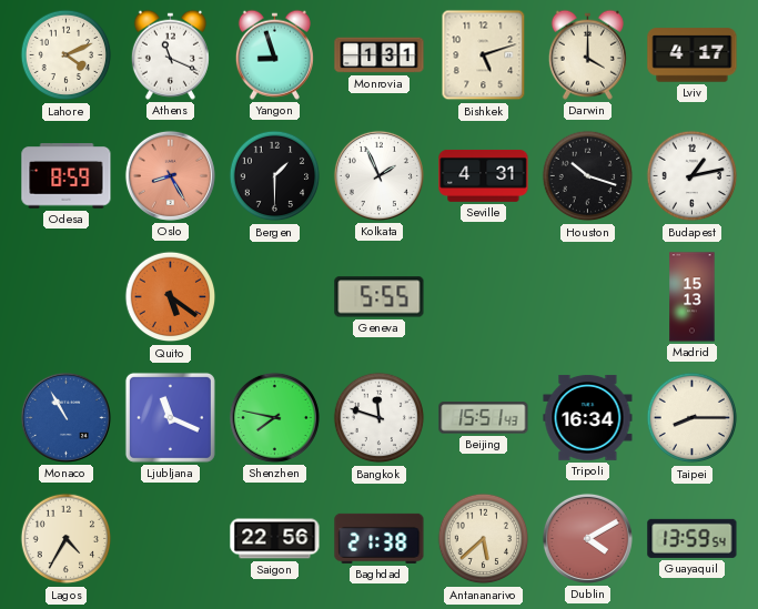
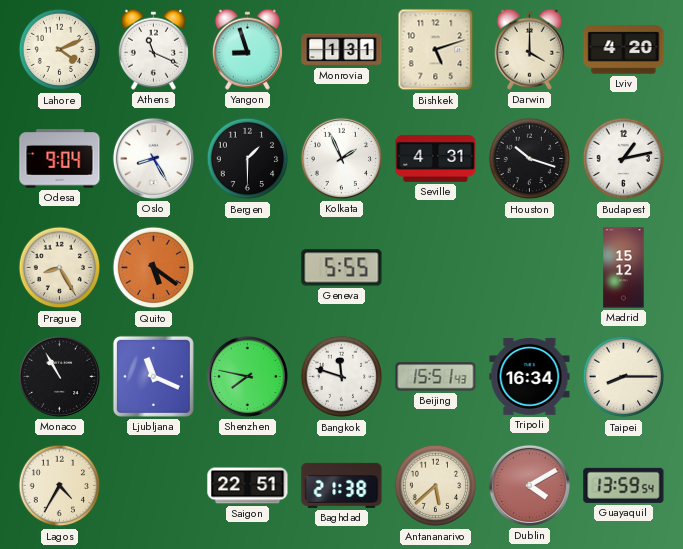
Lviv: 4:17 -> 4:20
Odesa: 8:59 -> 9:04
Oslo dial: salmon -> white
Prague: none -> 8:25
Madrid: 15:13 -> 15:12
Monaco dial: blue -> black
Saigon: 22:56 -> 22:51
